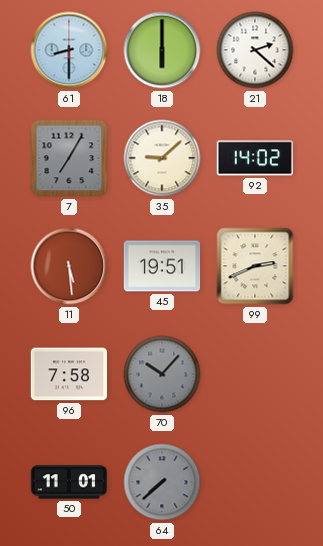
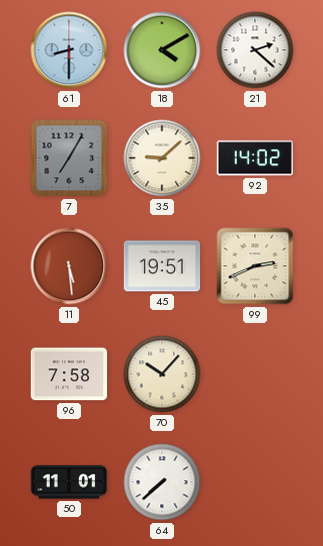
18: 6:00 -> 4:10
70 dial: grey -> cream
64 dial: grey -> white
